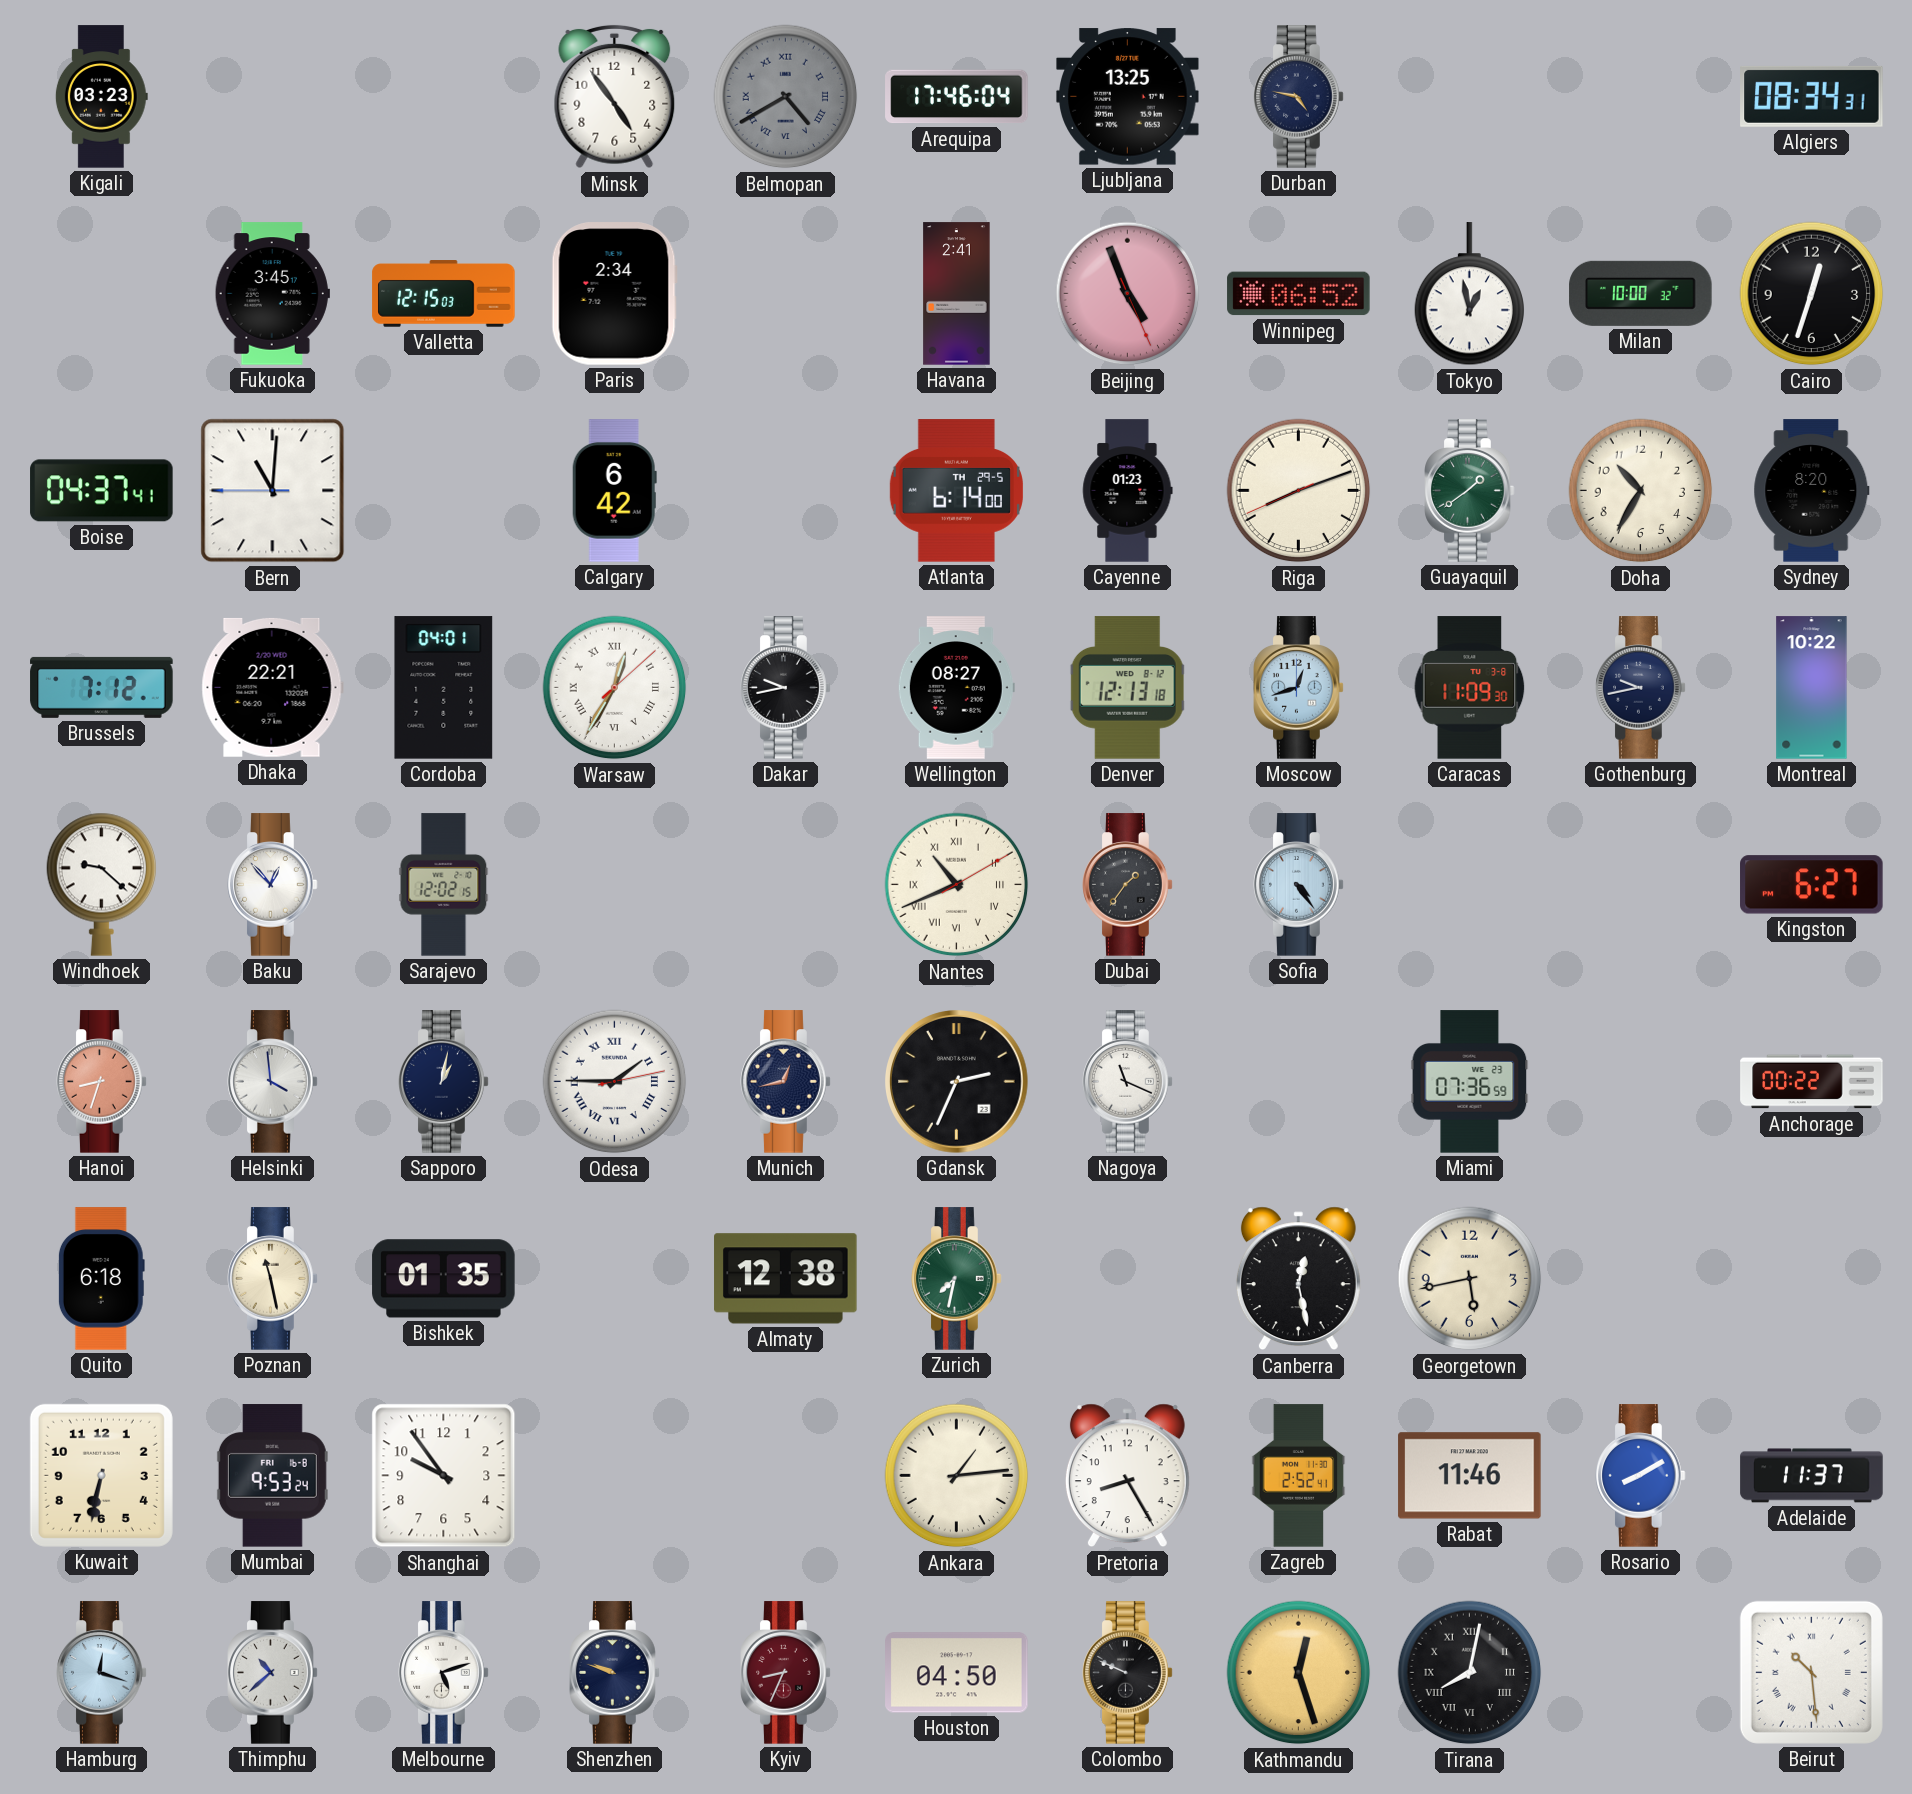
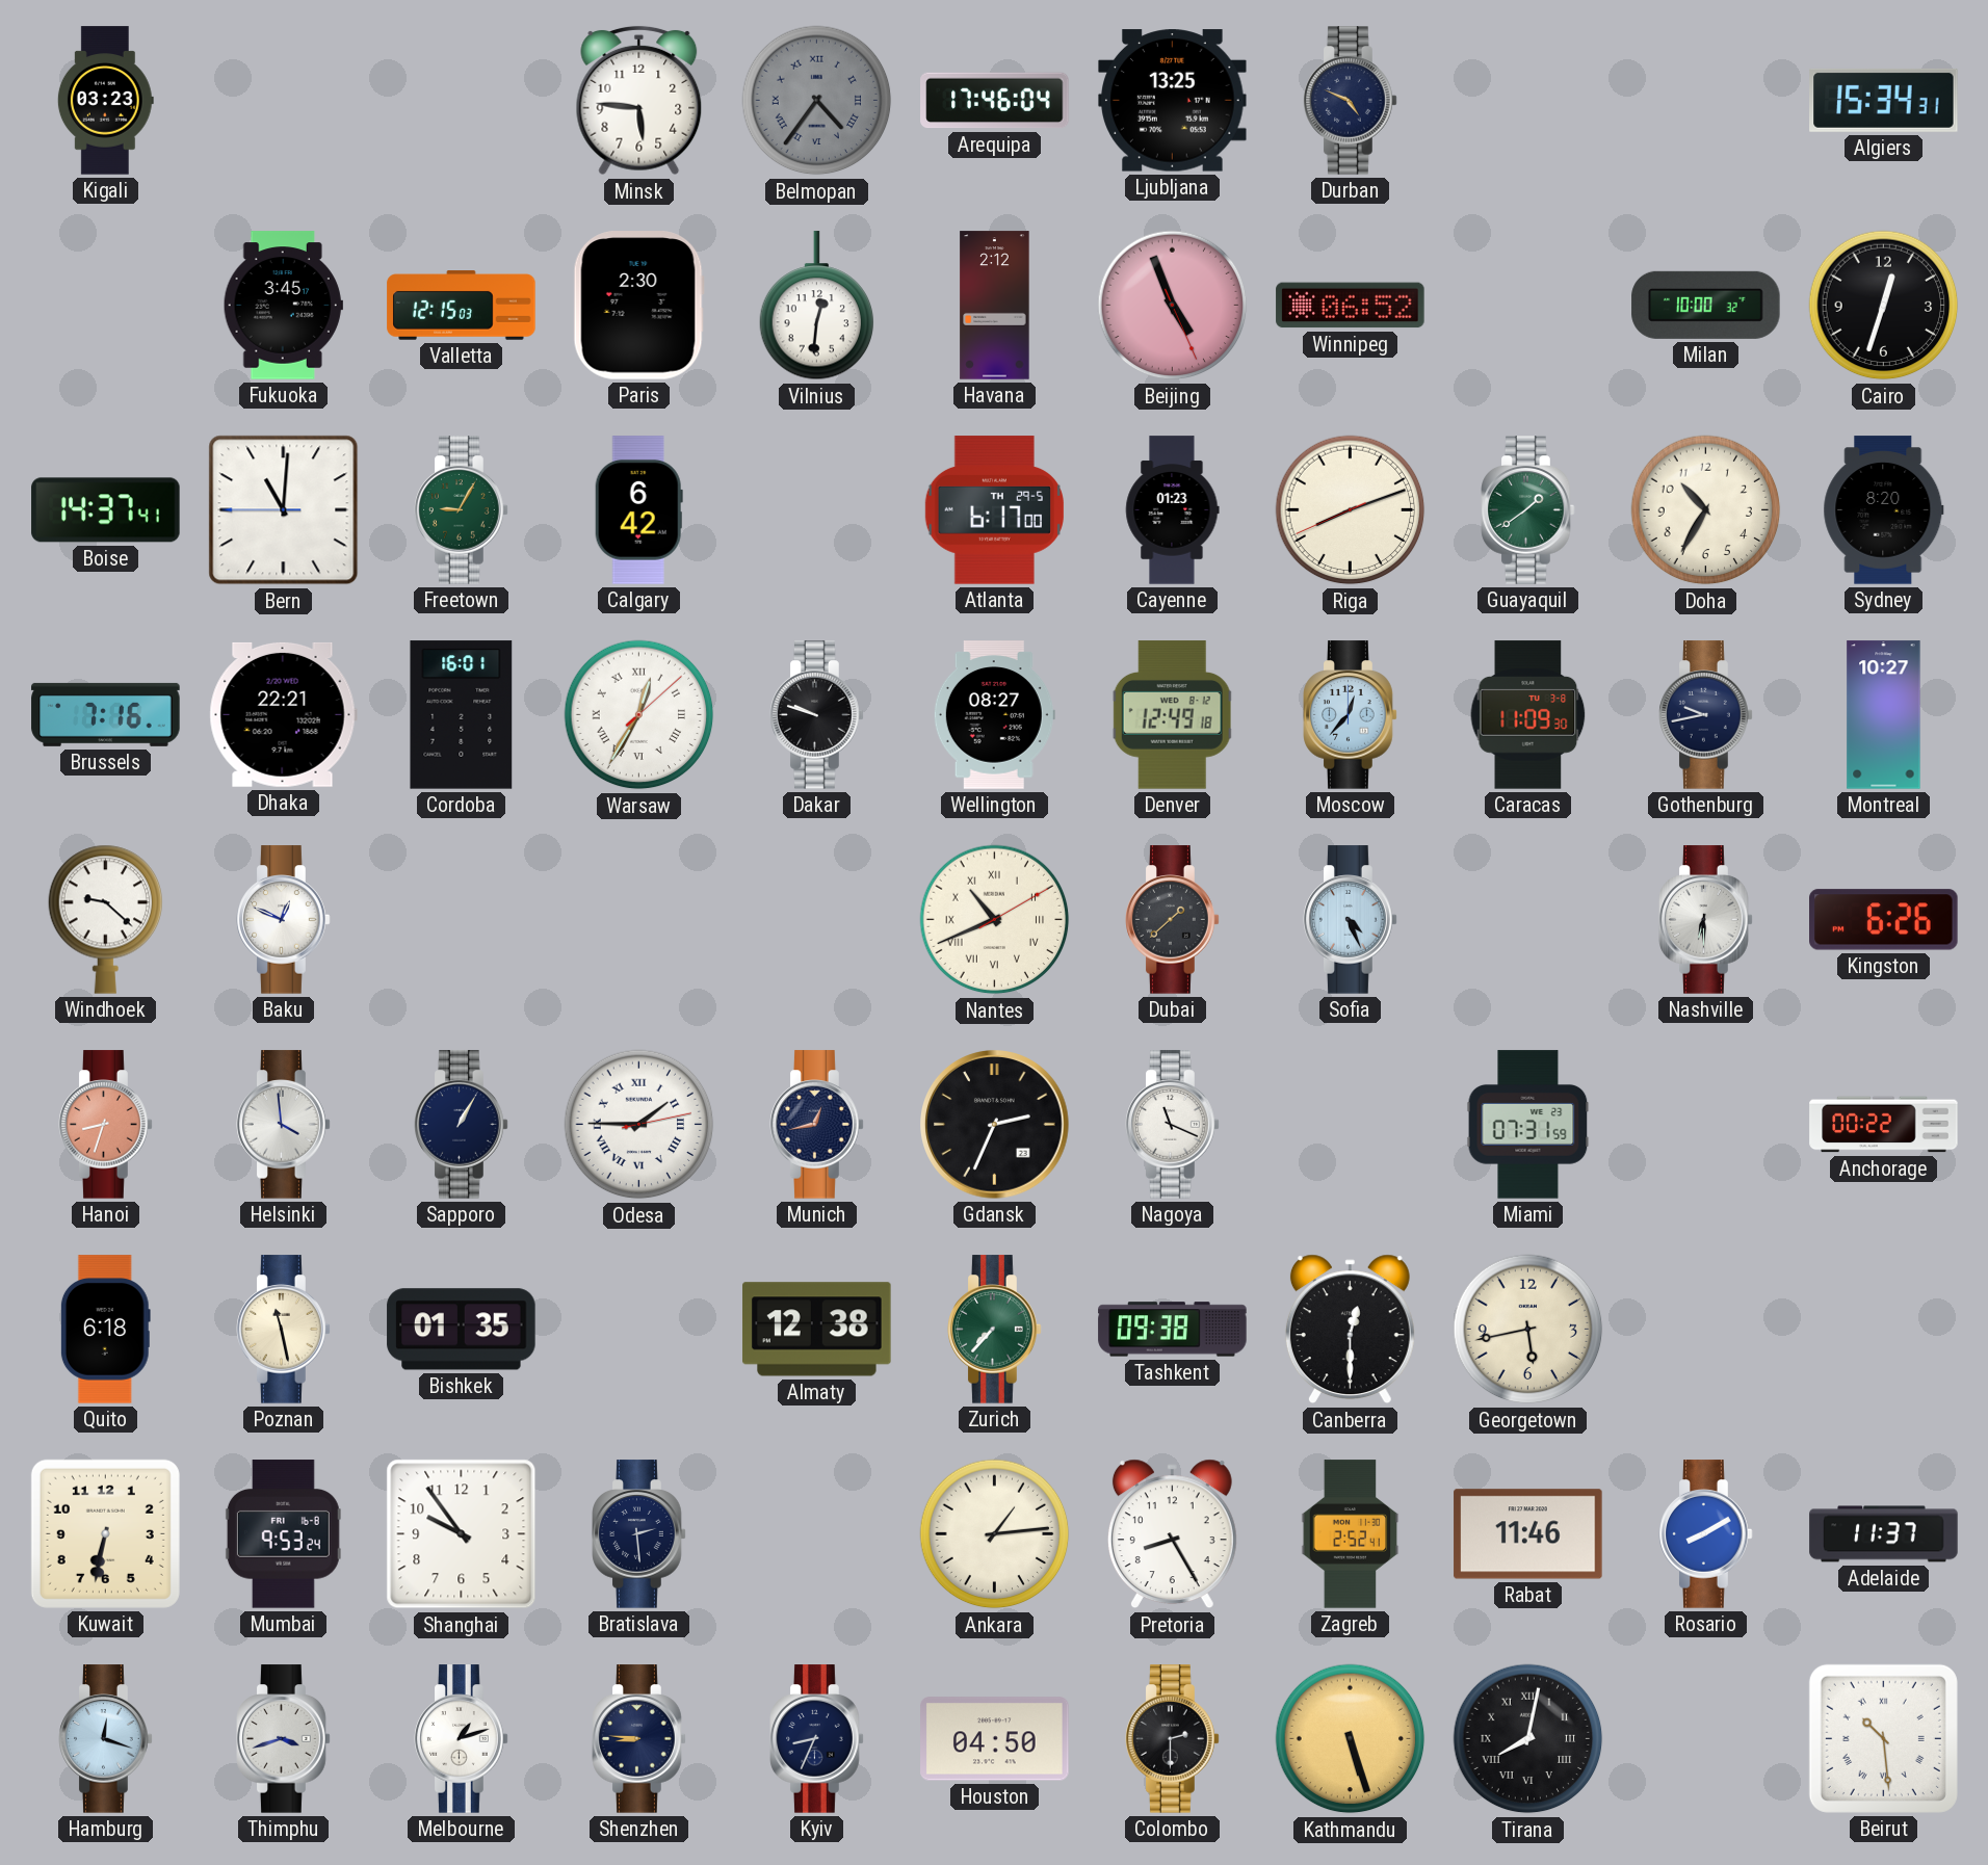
Minsk: 4:54 -> 5:46
Belmopan: 4:40 -> 4:36
Durban: 4:47 -> 4:49
Algiers: 08:34 -> 15:34
Paris: 2:34 -> 2:30
Vilnius: none -> 12:31
Havana: 2:41 -> 2:12
Tokyo: 12:58 -> none
Boise: 04:37 -> 14:37
Freetown: none -> 9:05
Atlanta: 6:14 -> 6:17
Brussels: 7:12 -> 7:16
Cordoba: 04:01 -> 16:01
Dakar: 9:43 -> 9:48
Denver: 12:13 -> 12:49
Moscow: 12:42 -> 12:37
Montreal: 10:22 -> 10:27
Baku: 12:53 -> 12:49
Sarajevo: 12:02 -> none
Dubai: 1:36 -> 1:38
Sofia: 4:24 -> 4:26
Nashville: none -> 6:30
Kingston: 6:27 -> 6:26
Sapporo: 1:02 -> 1:05
Miami: 07:36 -> 07:31
Zurich: 7:32 -> 7:37
Tashkent: none -> 09:38
Canberra: 12:28 -> 12:30
Bratislava: none -> 2:29
Thimphu: 10:38 -> 3:42
Melbourne: 5:12 -> 1:12
Shenzhen: 9:48 -> 8:46
Kyiv dial: burgundy -> navy
Colombo: 9:49 -> 2:30
Kathmandu: 12:27 -> 5:27
